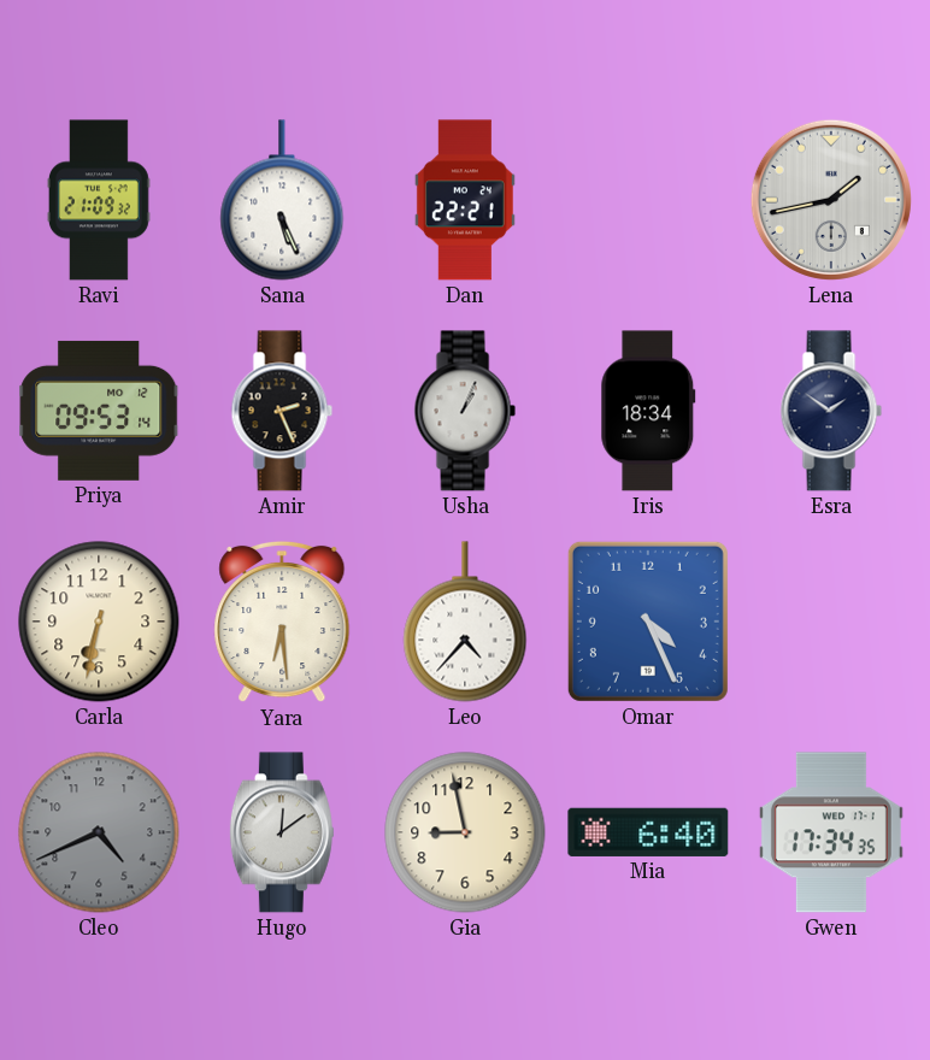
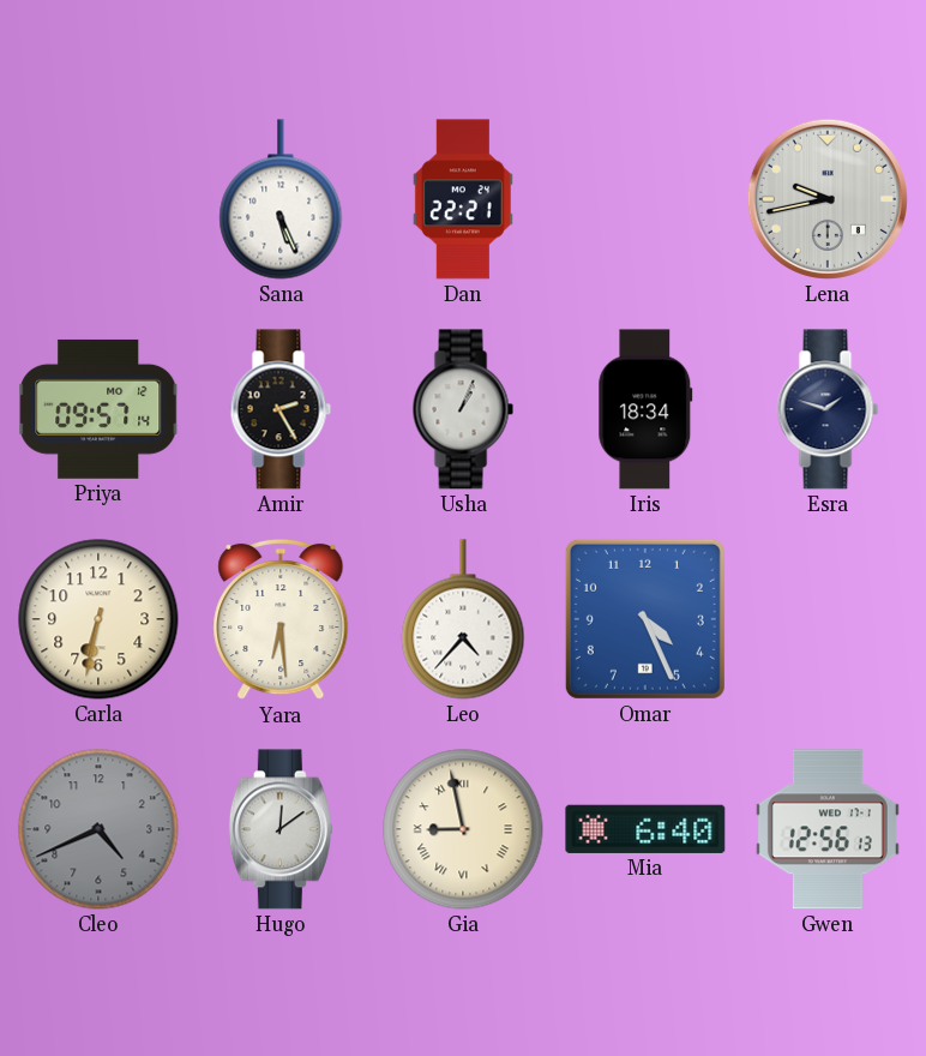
Ravi: 21:09 -> none
Lena: 1:43 -> 9:43
Priya: 09:53 -> 09:57
Amir: 2:26 -> 2:25
Esra: 1:51 -> 1:48
Gia numerals: Arabic -> Roman
Gwen: 17:34 -> 12:56
